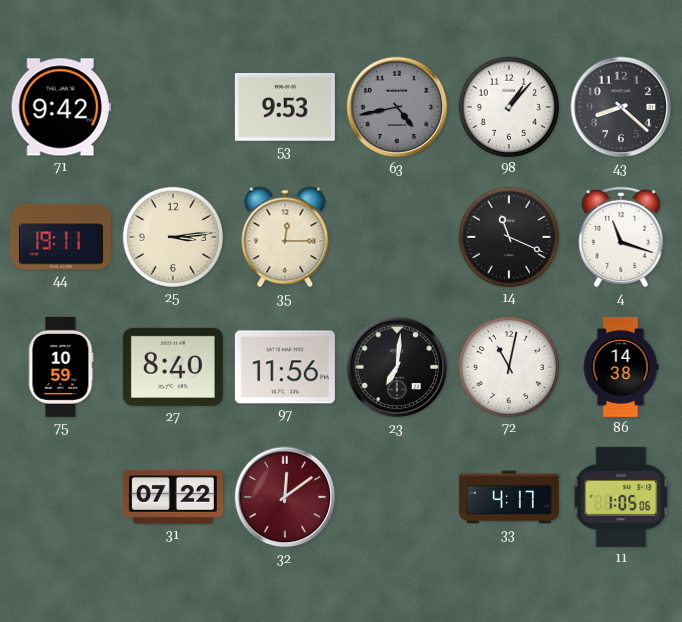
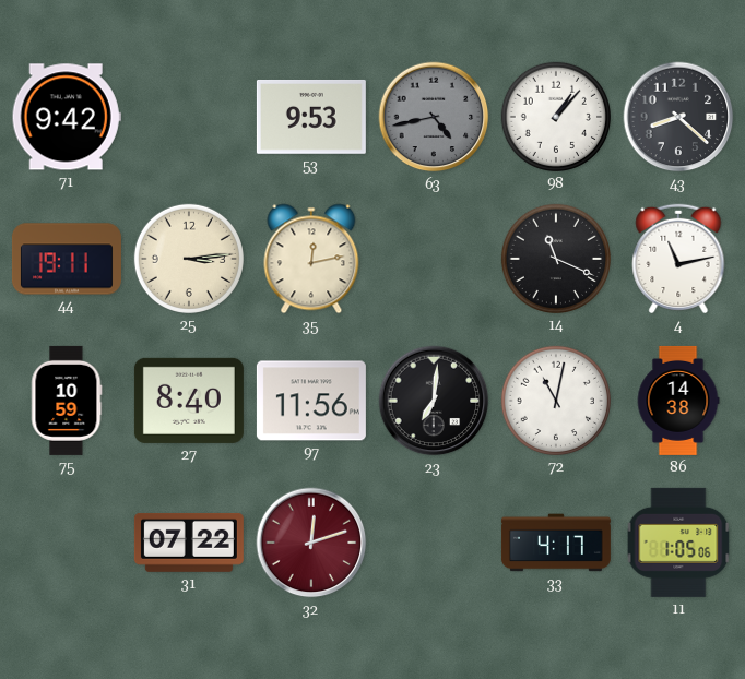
35: 12:15 -> 12:13
4: 11:18 -> 11:13
32: 12:09 -> 12:12
